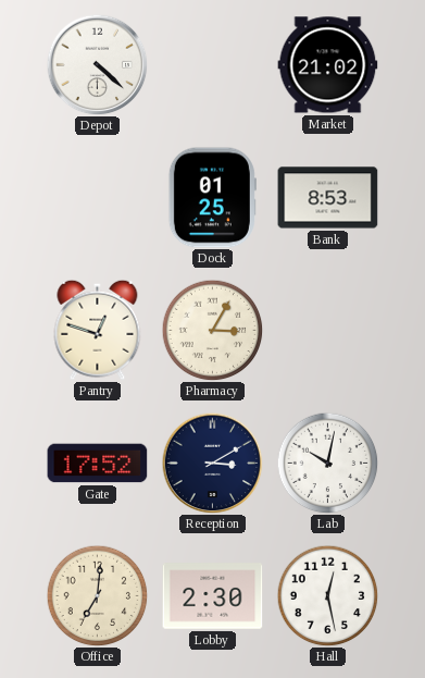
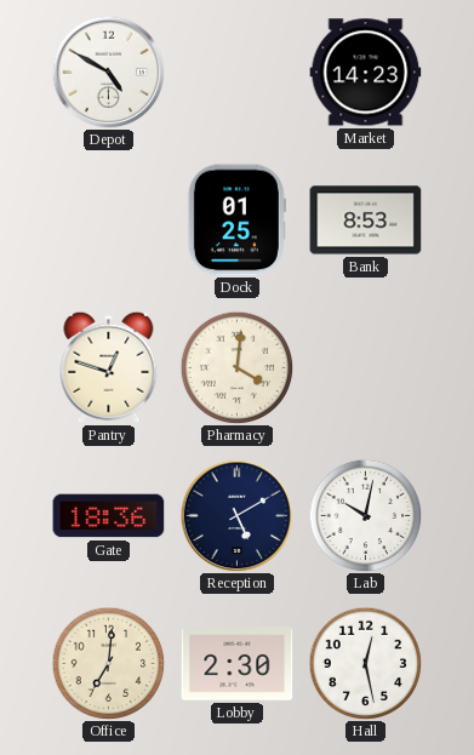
Depot: 4:22 -> 4:50
Market: 21:02 -> 14:23
Pharmacy: 3:05 -> 4:01
Gate: 17:52 -> 18:36
Reception: 3:10 -> 5:10
